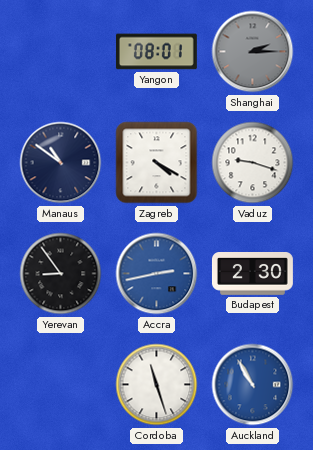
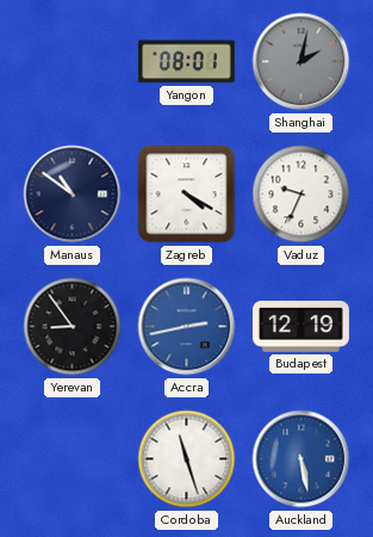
Shanghai: 2:15 -> 2:02
Vaduz: 9:18 -> 9:34
Budapest: 2:30 -> 12:19
Auckland: 10:55 -> 5:28
